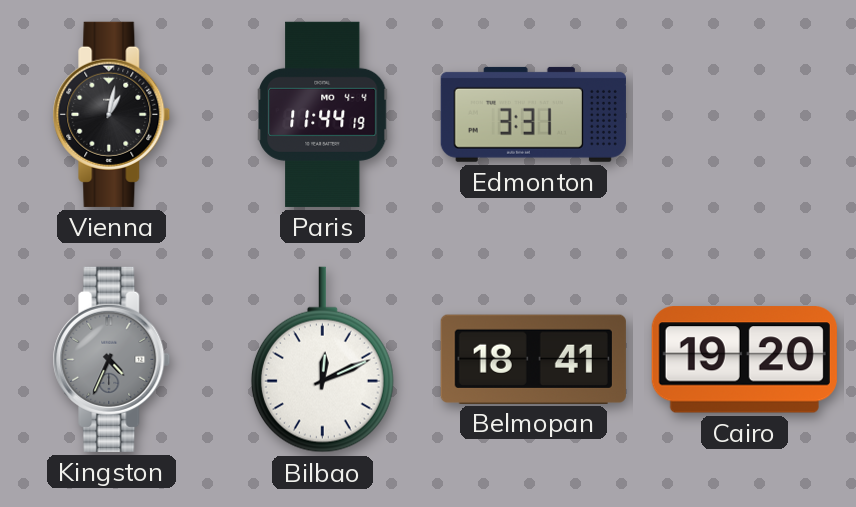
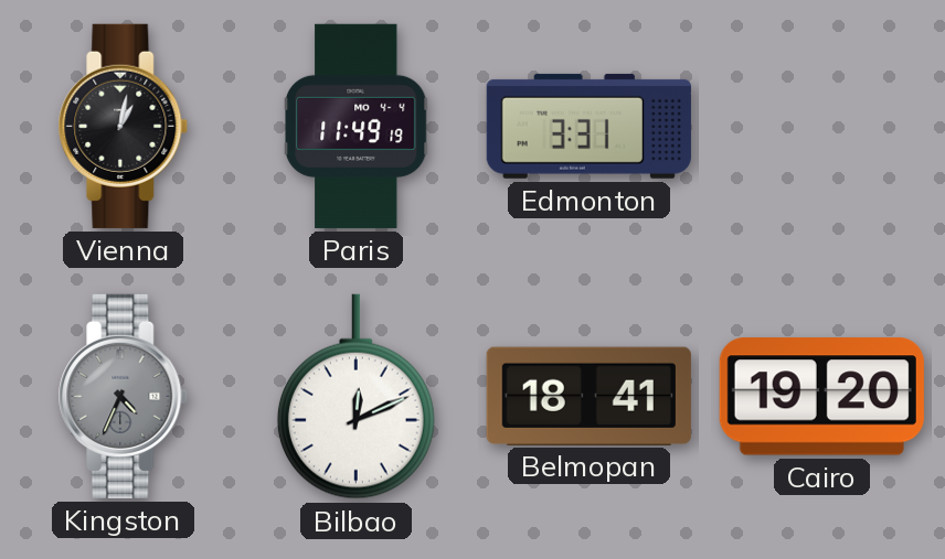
Paris: 11:44 -> 11:49
